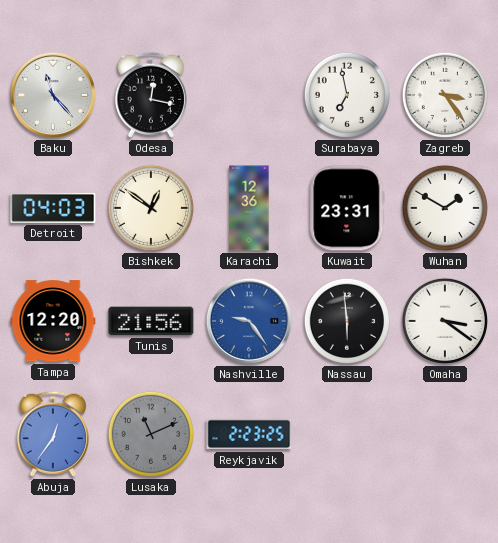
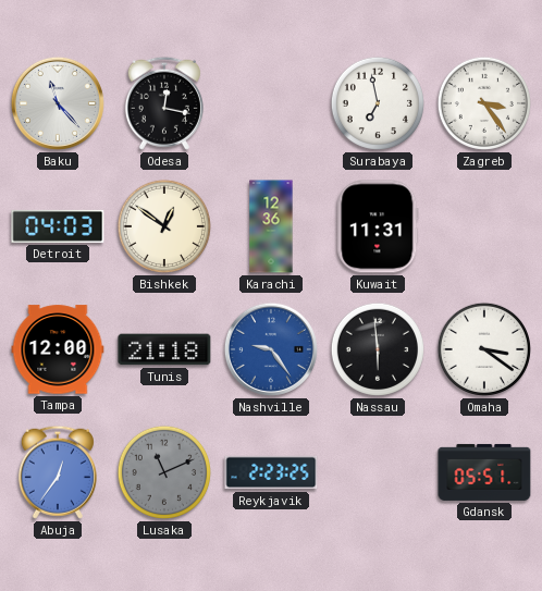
Kuwait: 23:31 -> 11:31
Wuhan: 1:50 -> none
Tampa: 12:20 -> 12:00
Tunis: 21:56 -> 21:18
Gdansk: none -> 05:51
